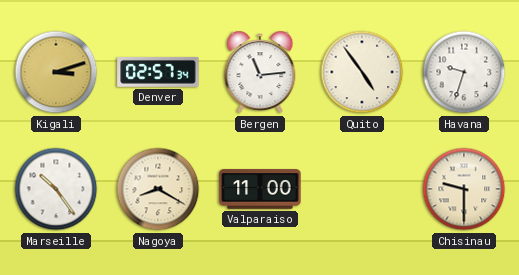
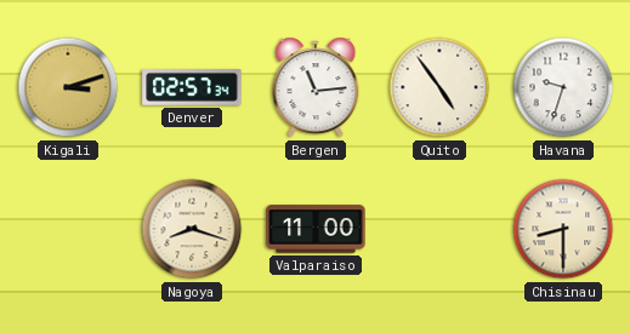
Marseille: 10:24 -> none
Nagoya: 8:20 -> 8:18
Chisinau: 9:30 -> 8:30
